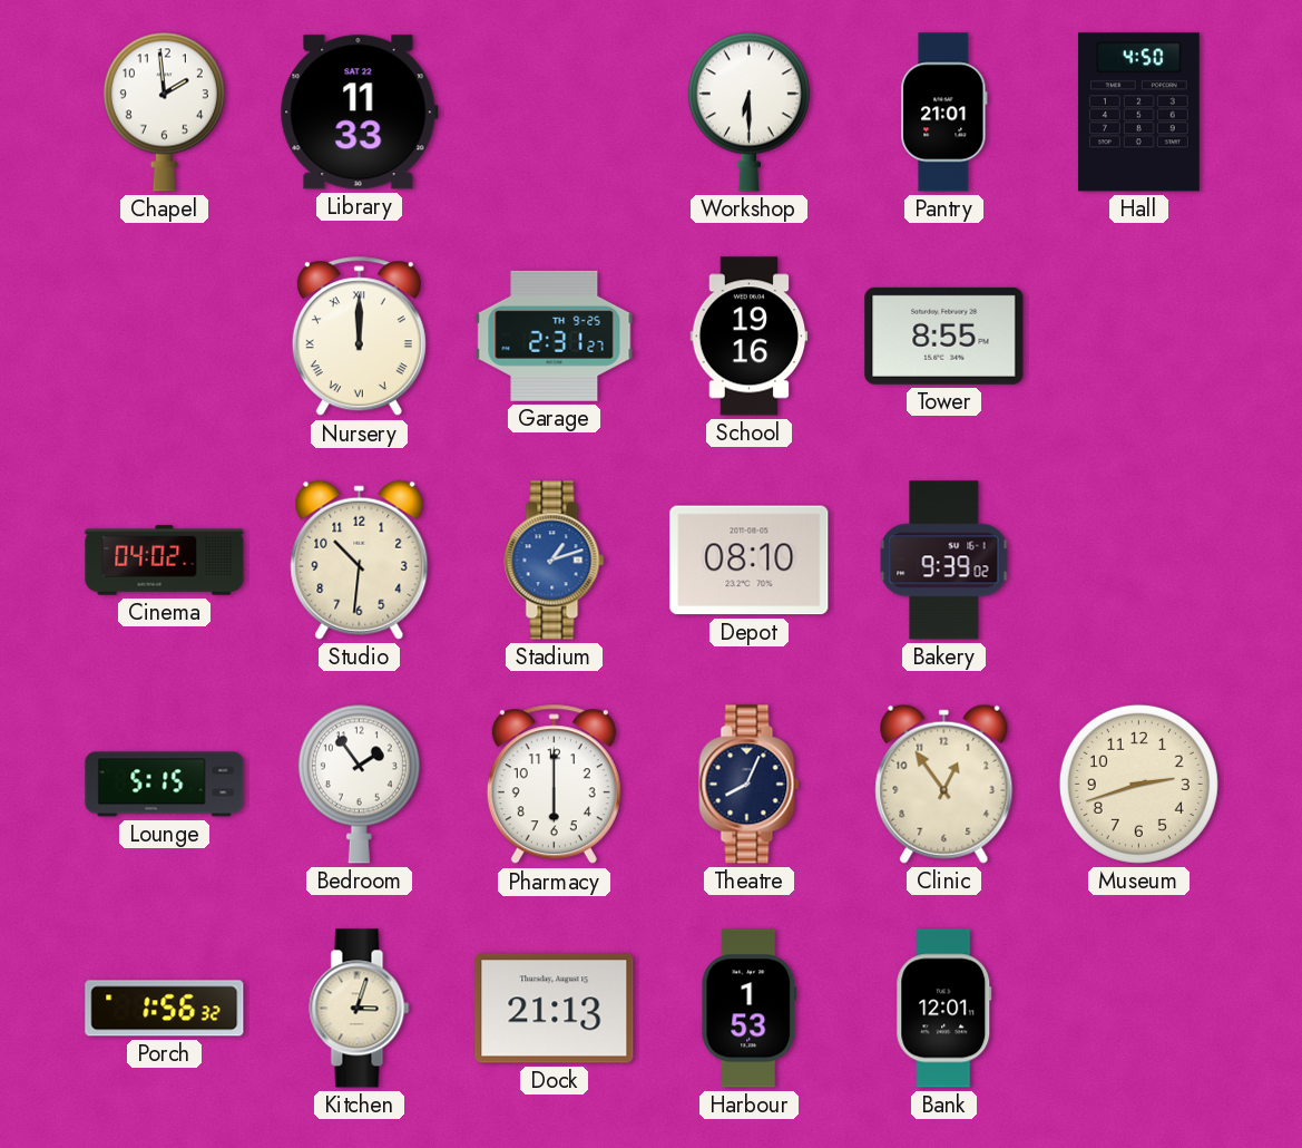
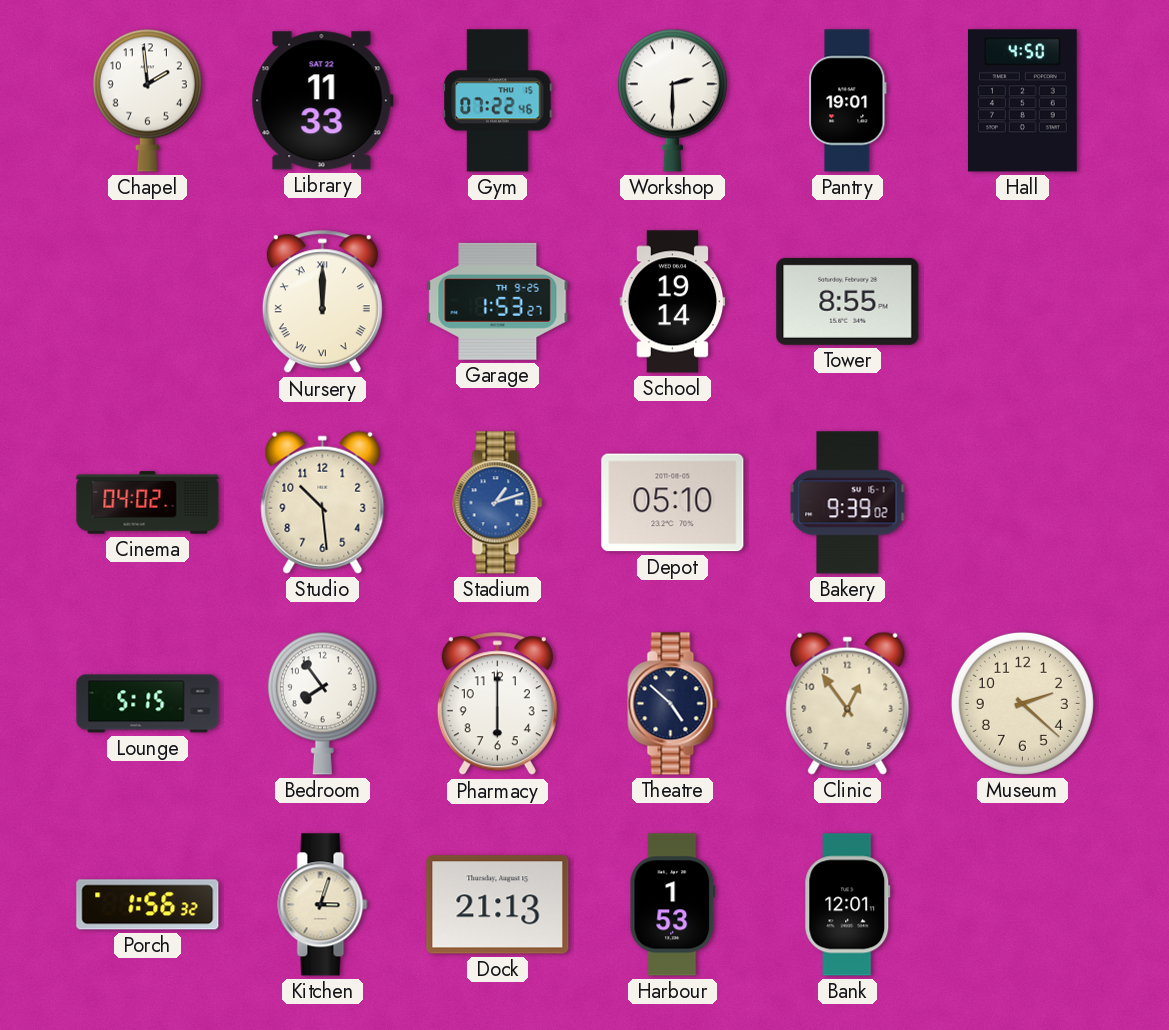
Gym: none -> 07:22
Workshop: 6:30 -> 2:30
Pantry: 21:01 -> 19:01
Garage: 2:31 -> 1:53
School: 19:16 -> 19:14
Studio: 10:31 -> 10:29
Depot: 08:10 -> 05:10
Bedroom: 1:54 -> 7:54
Theatre: 8:04 -> 4:52
Museum: 2:42 -> 2:22
